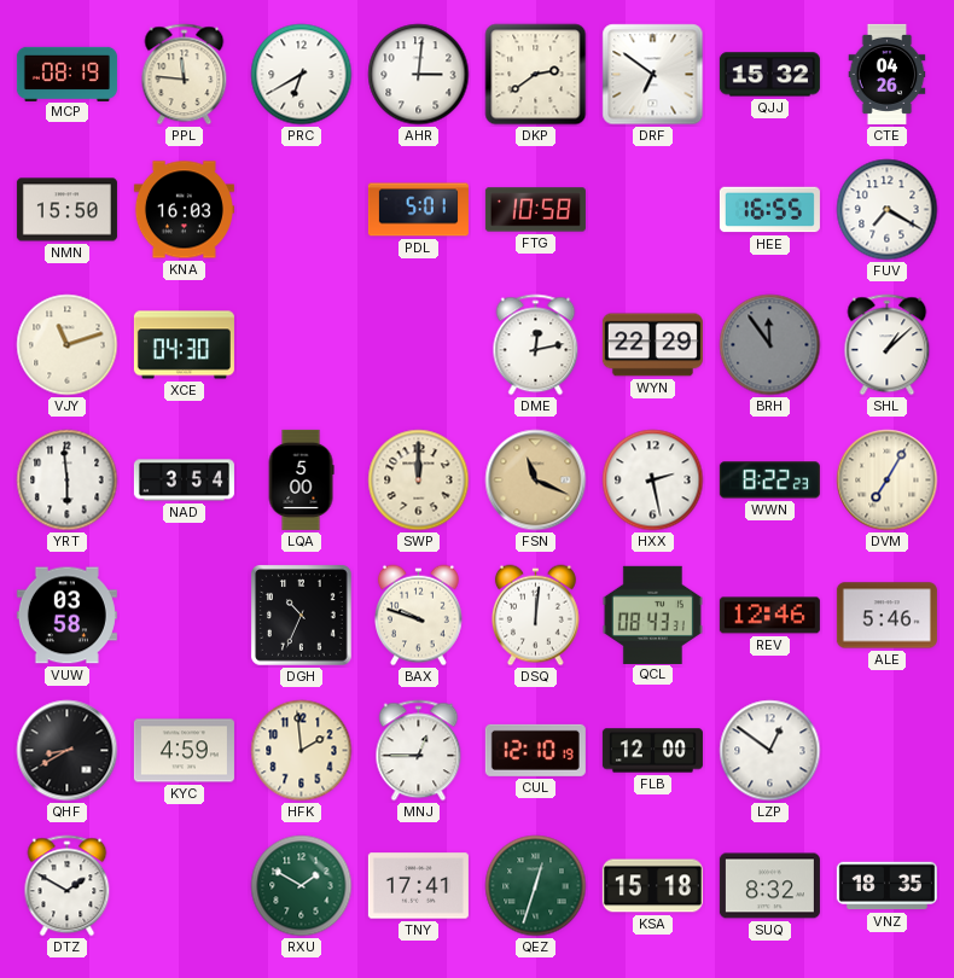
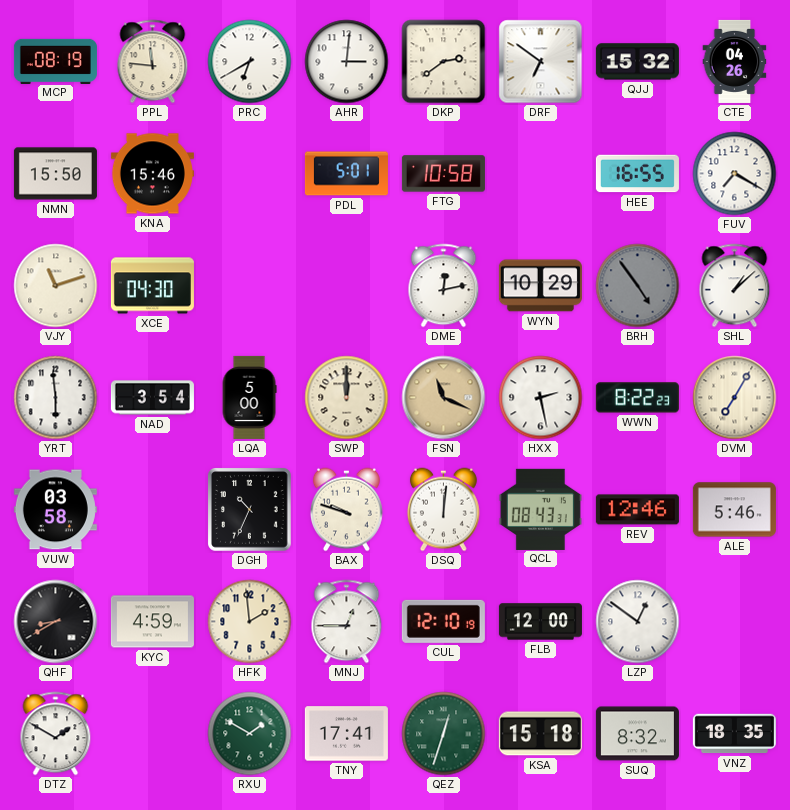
KNA: 16:03 -> 15:46
WYN: 22:29 -> 10:29
BRH: 11:54 -> 4:54
